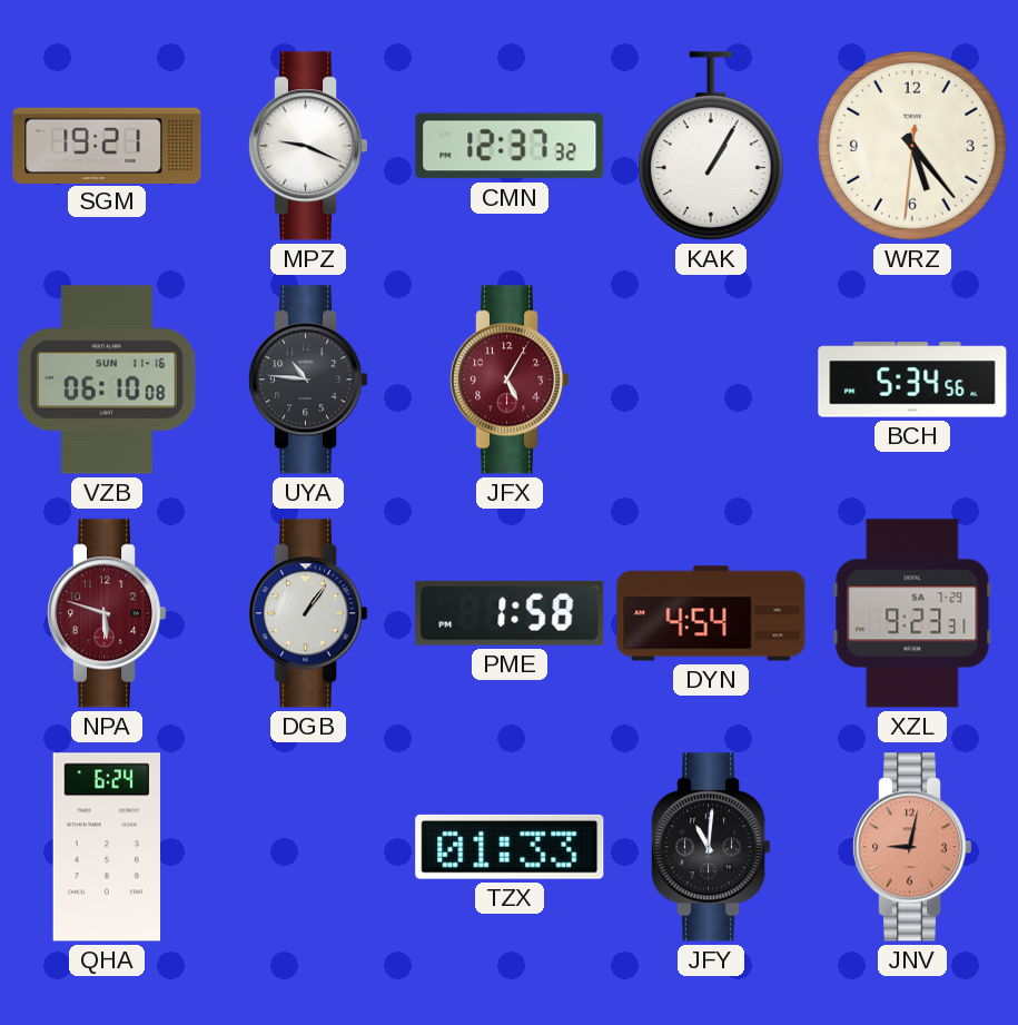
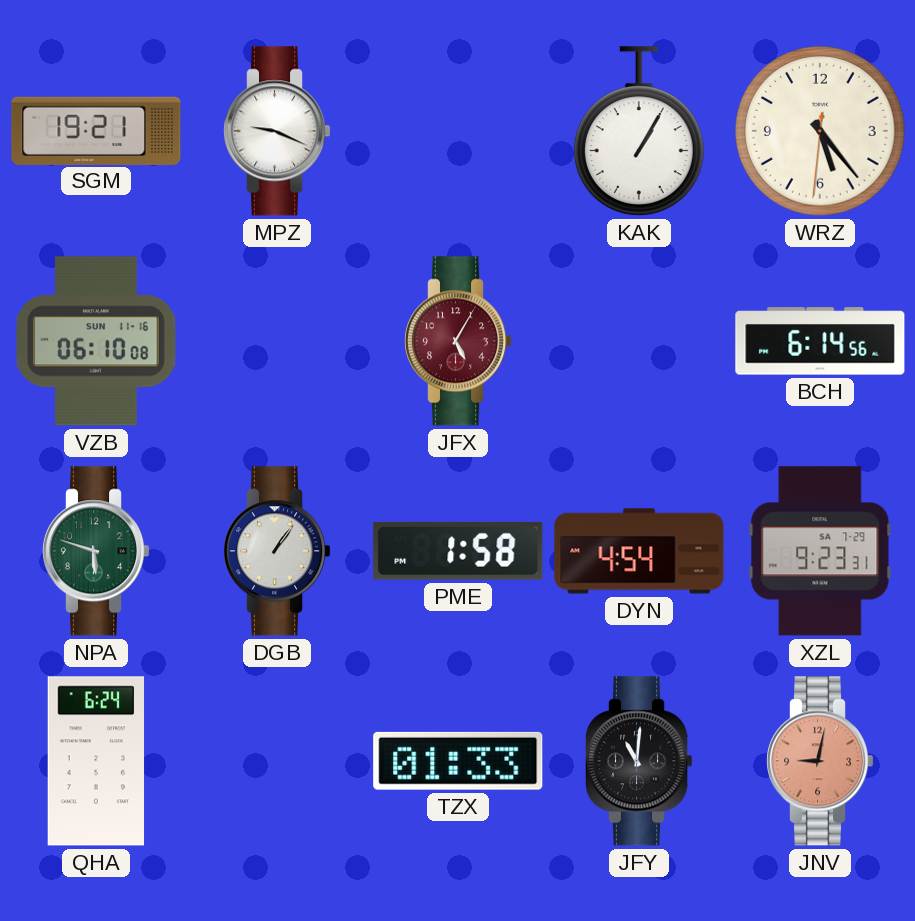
CMN: 12:37 -> none
UYA: 10:46 -> none
BCH: 5:34 -> 6:14
NPA dial: burgundy -> green
